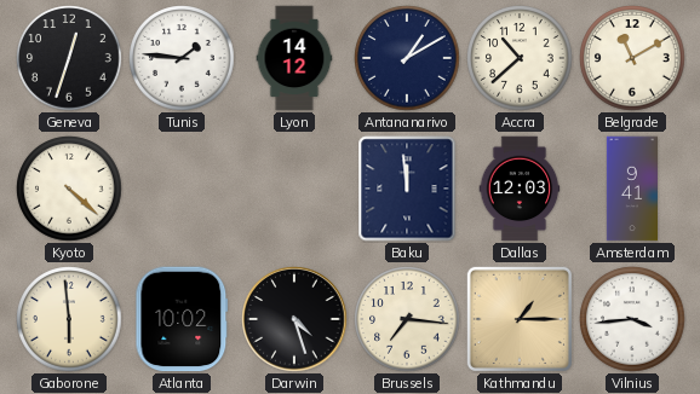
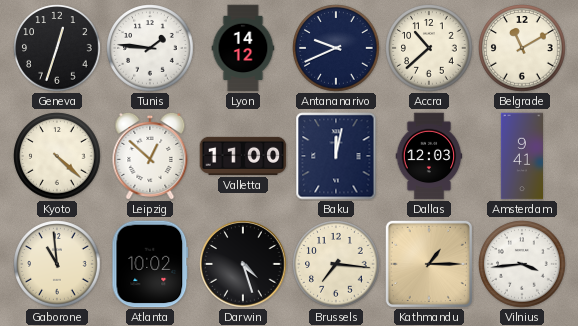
Antananarivo: 1:10 -> 9:41
Leipzig: none -> 12:52
Valletta: none -> 11:00
Baku: 11:59 -> 12:02
Gaborone: 5:59 -> 10:59
